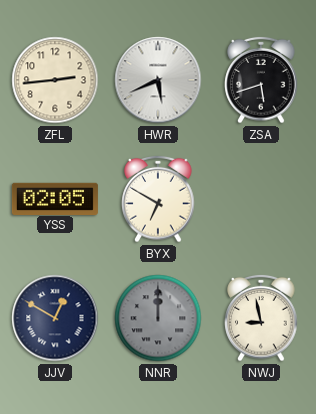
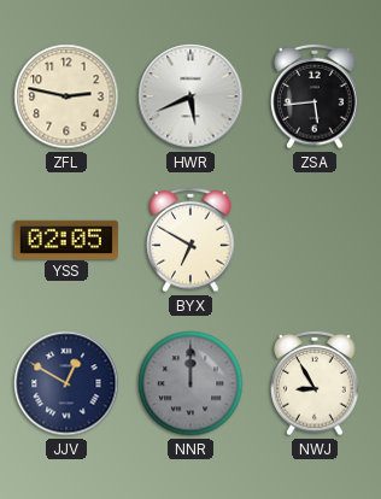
ZFL: 2:44 -> 2:47
ZSA: 5:42 -> 5:44
NWJ: 8:58 -> 8:55
